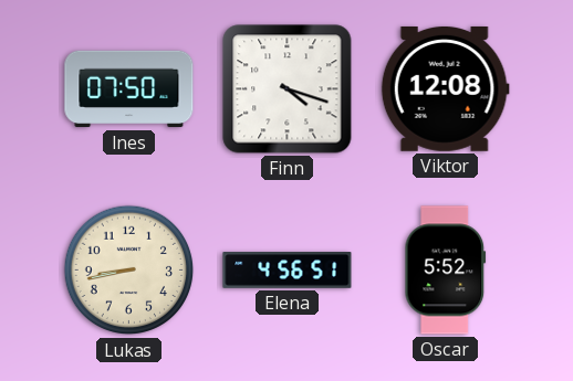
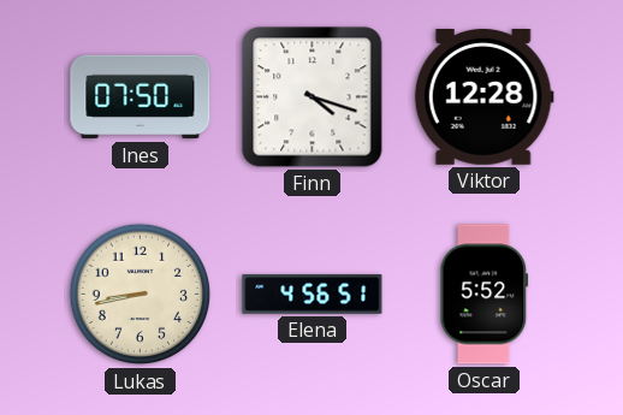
Viktor: 12:08 -> 12:28
